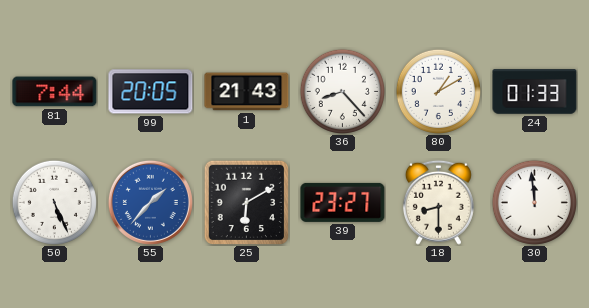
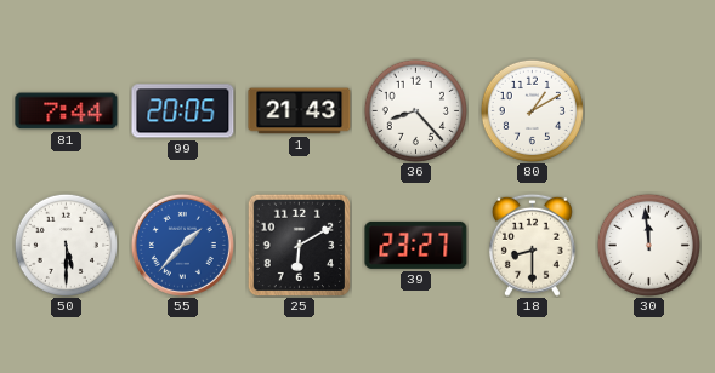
24: 01:33 -> none
50: 5:26 -> 5:30
